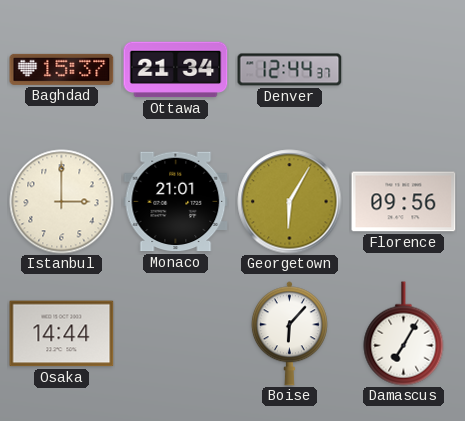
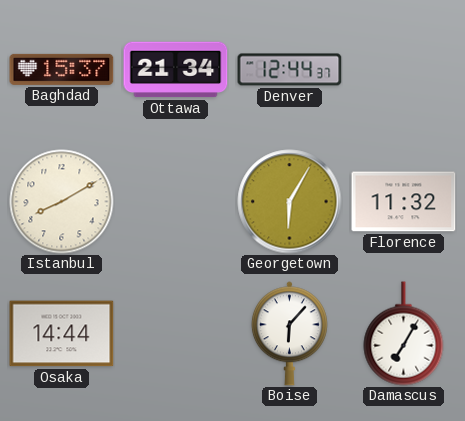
Istanbul: 3:00 -> 8:10
Monaco: 21:01 -> none
Florence: 09:56 -> 11:32
